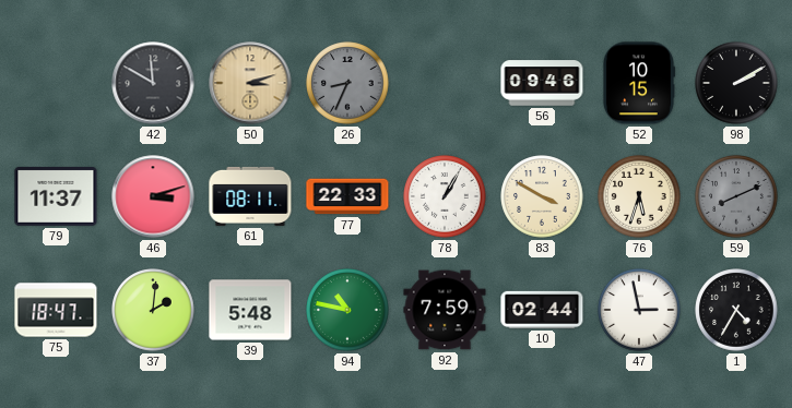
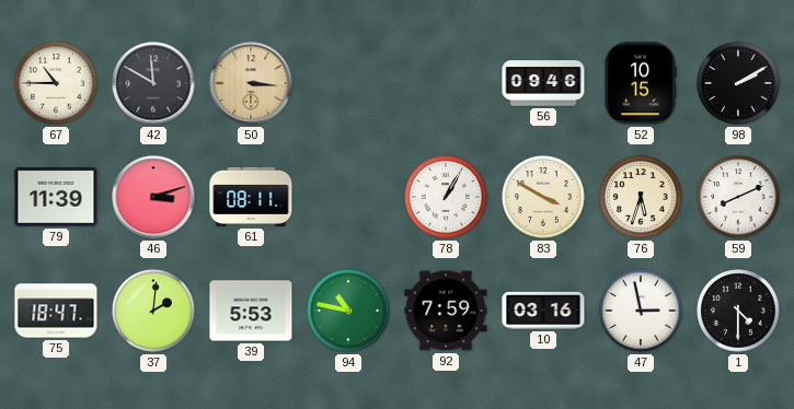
67: none -> 10:45
50: 3:12 -> 3:16
26: 8:34 -> none
79: 11:37 -> 11:39
77: 22:33 -> none
59 dial: grey -> white
39: 5:48 -> 5:53
10: 02:44 -> 03:16
1: 4:35 -> 4:30
